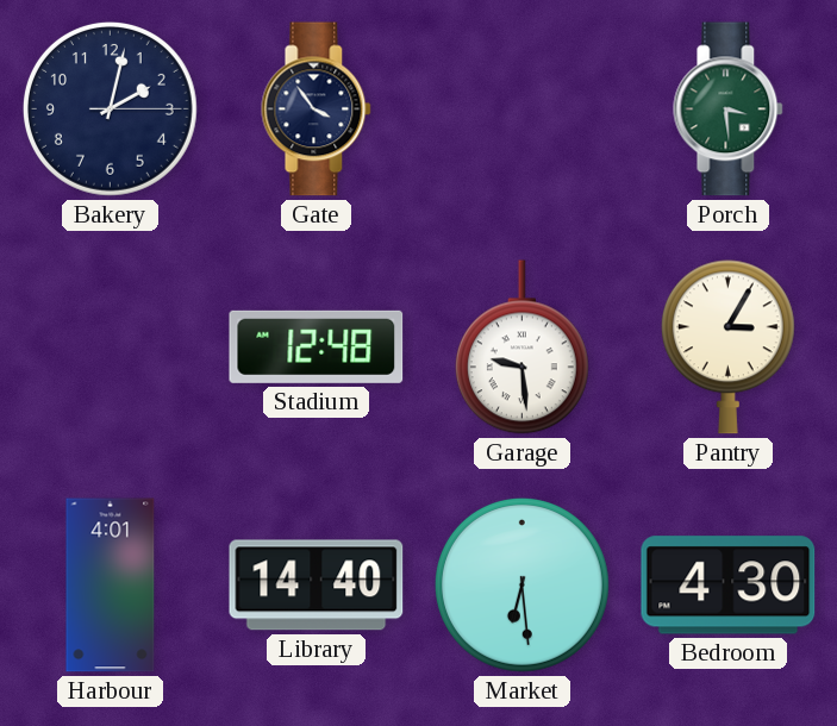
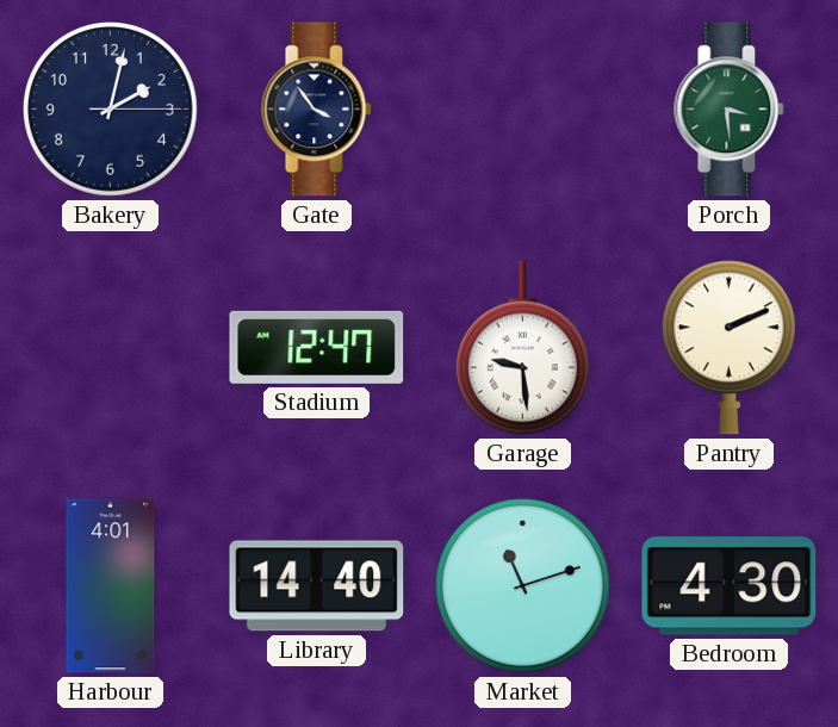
Stadium: 12:48 -> 12:47
Pantry: 3:05 -> 2:11
Market: 6:29 -> 11:12
